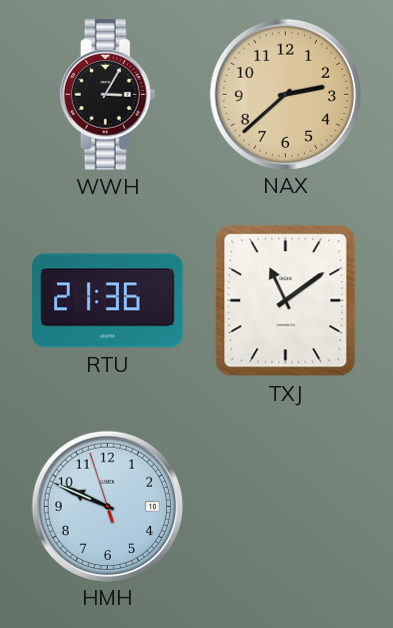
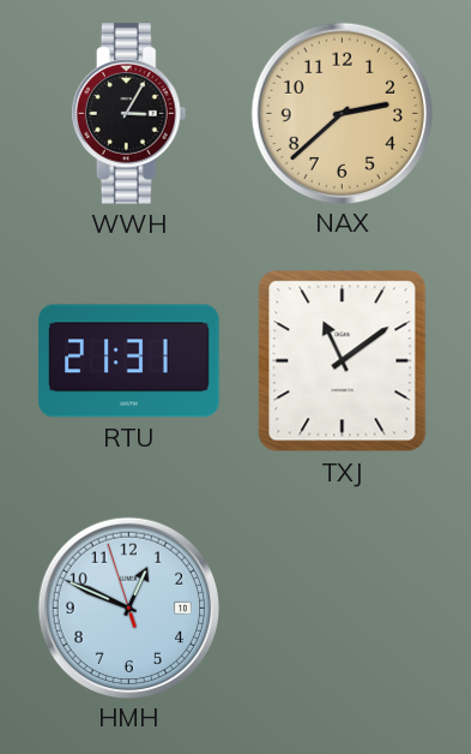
RTU: 21:36 -> 21:31
HMH: 9:48 -> 12:48
